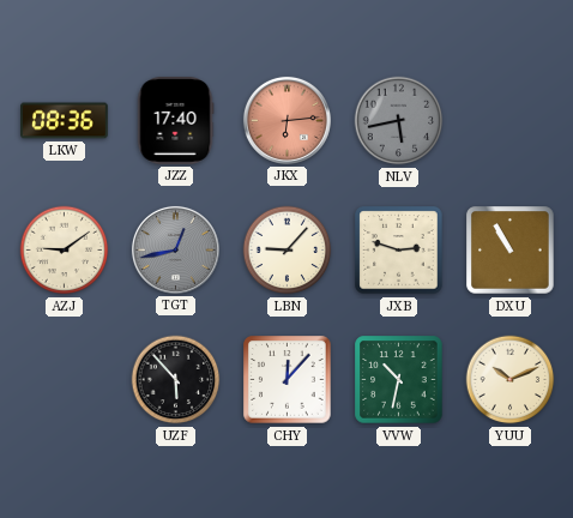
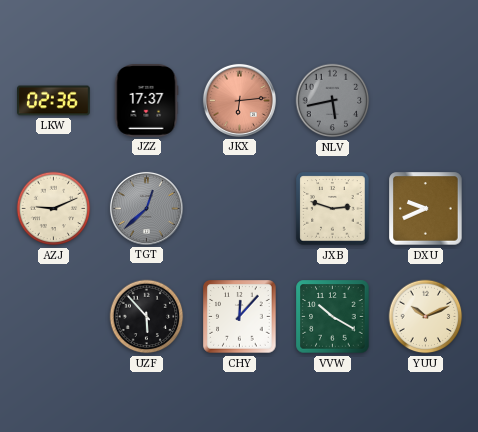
LKW: 08:36 -> 02:36
JZZ: 17:40 -> 17:37
AZJ: 9:09 -> 9:11
TGT: 12:43 -> 12:38
LBN: 9:07 -> none
DXU: 10:55 -> 9:41
VVW: 10:32 -> 10:20
